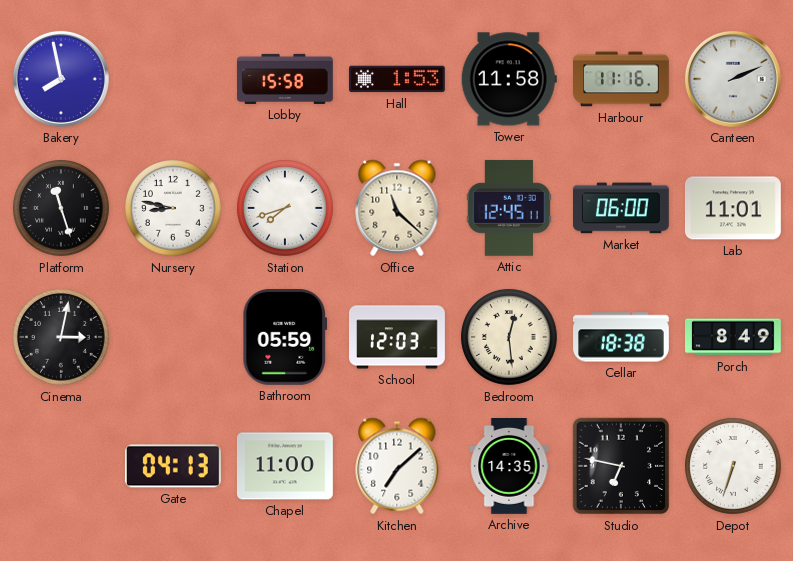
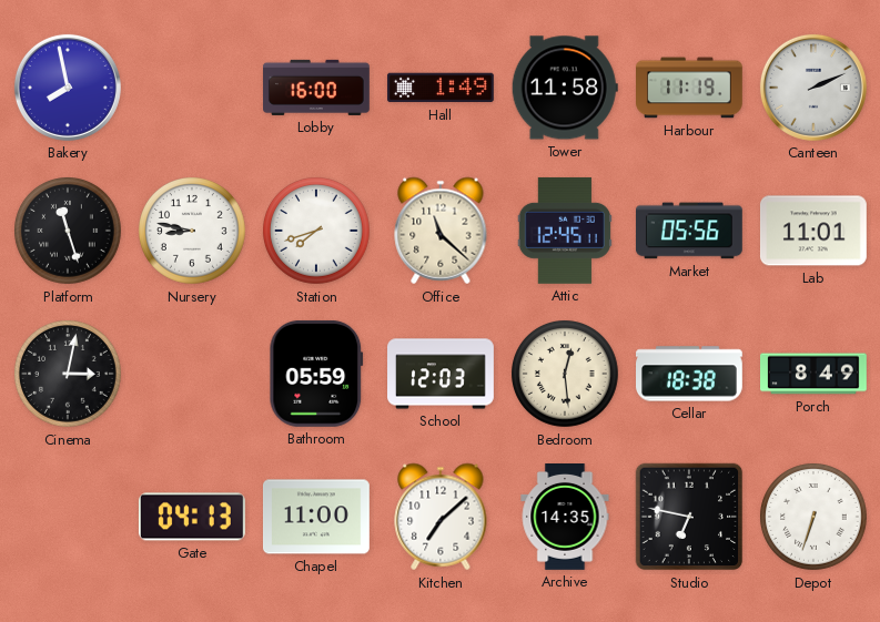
Lobby: 15:58 -> 16:00
Hall: 1:53 -> 1:49
Harbour: 11:16 -> 11:19
Market: 06:00 -> 05:56
